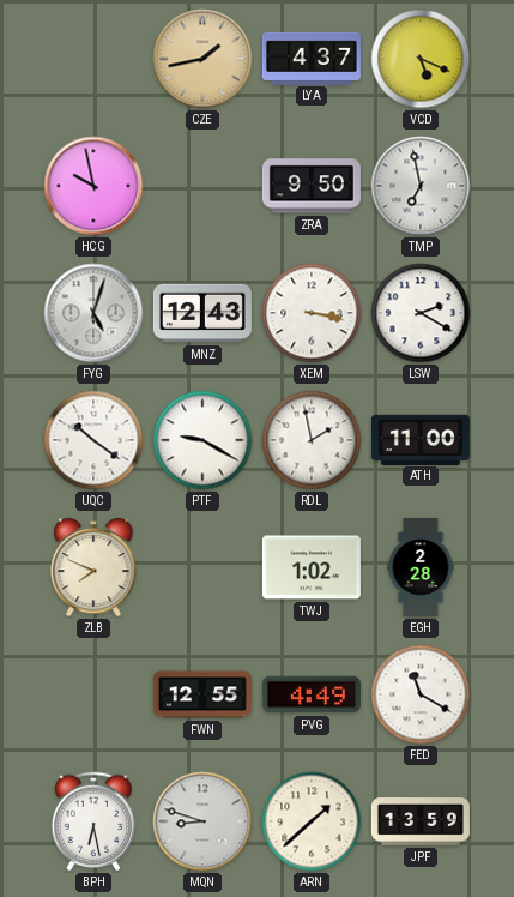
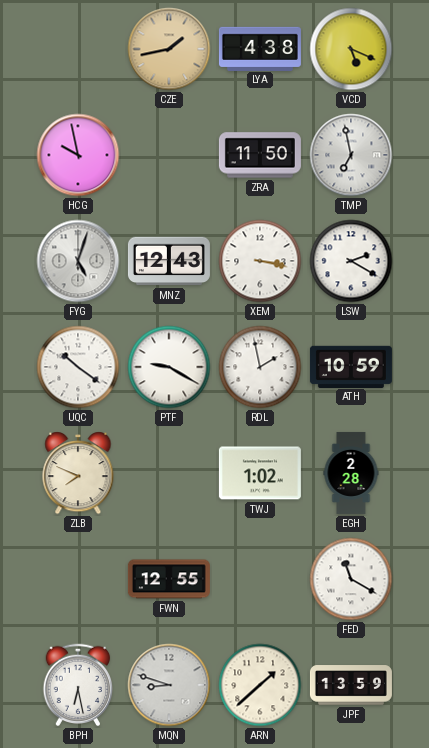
LYA: 4:37 -> 4:38
ZRA: 9:50 -> 11:50
ATH: 11:00 -> 10:59
PVG: 4:49 -> none
